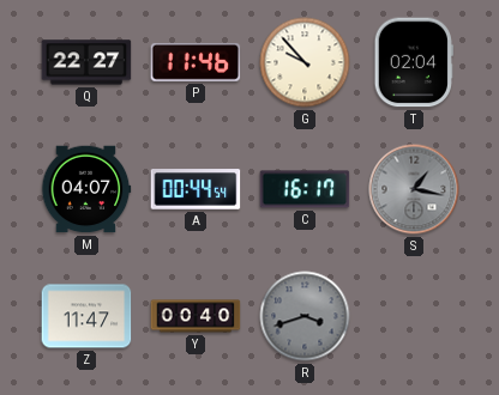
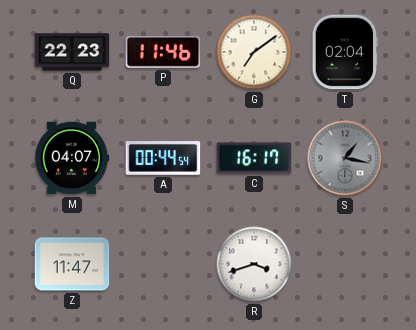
Q: 22:27 -> 22:23
G: 9:53 -> 7:09
Y: 00:40 -> none
R dial: grey -> white
